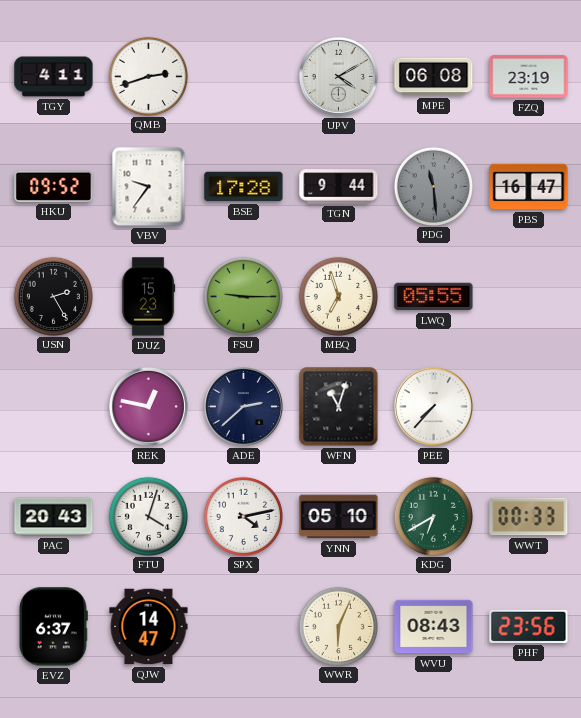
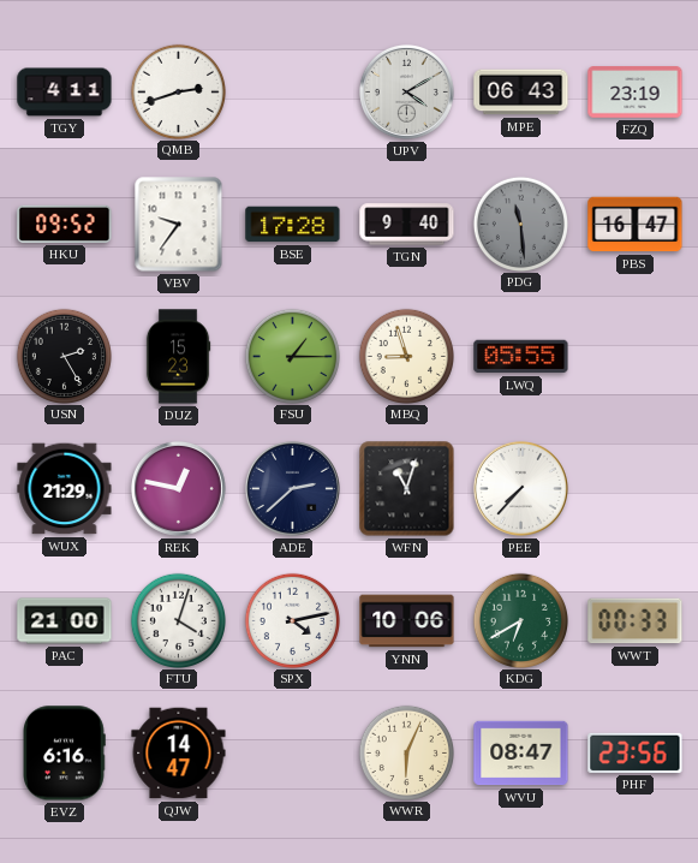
MPE: 06:08 -> 06:43
TGN: 9:44 -> 9:40
FSU: 9:15 -> 1:15
MBQ: 6:57 -> 8:57
WUX: none -> 21:29
PAC: 20:43 -> 21:00
YNN: 05:10 -> 10:06
EVZ: 6:37 -> 6:16
WVU: 08:43 -> 08:47
